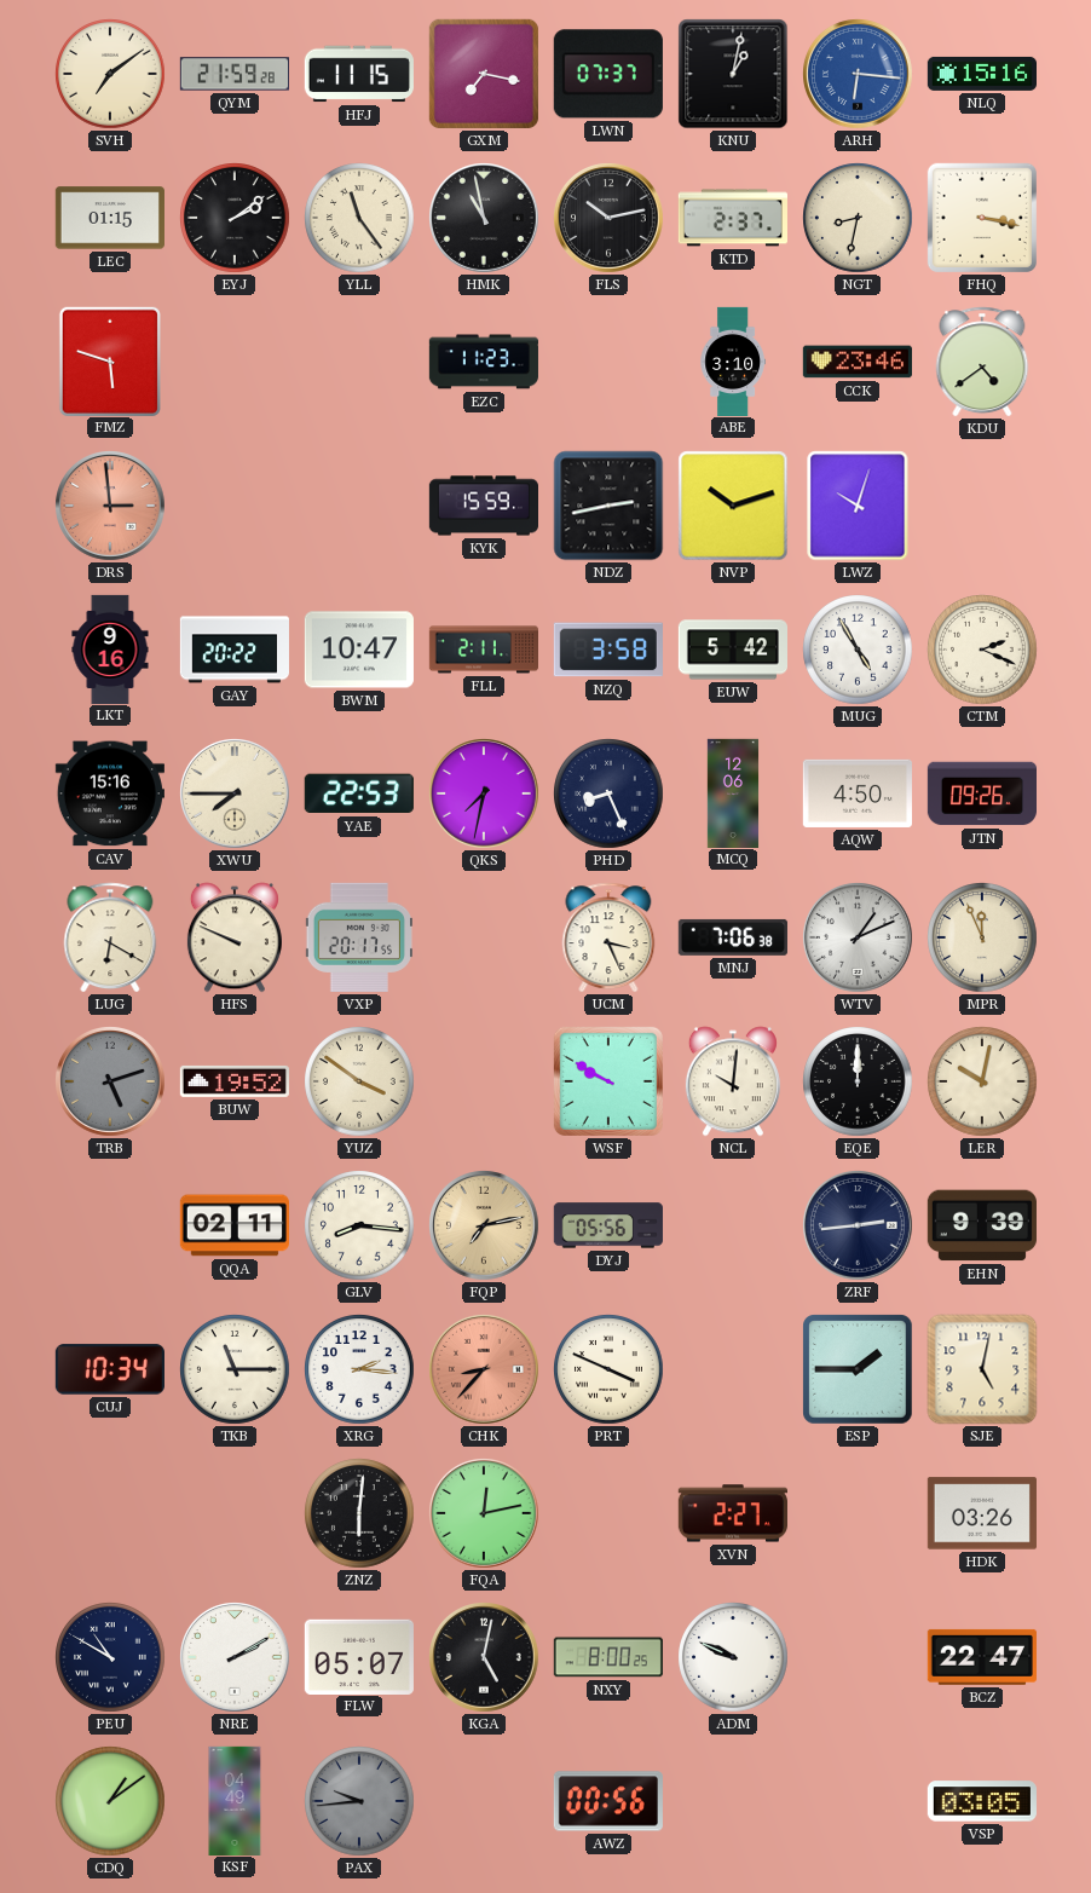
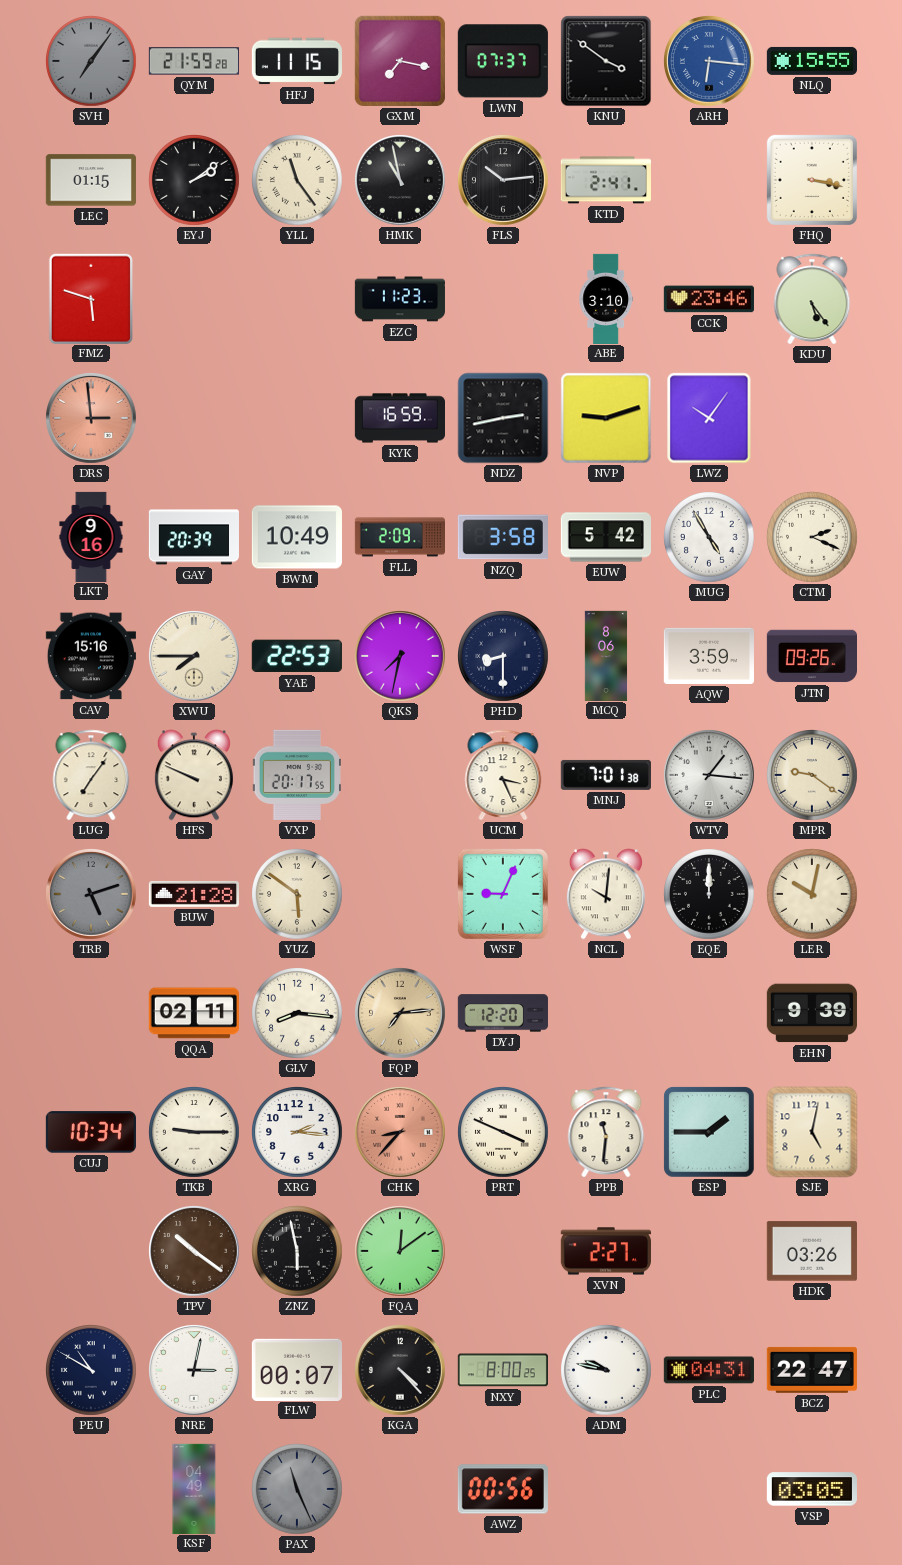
SVH: 7:09 -> 7:06
SVH dial: cream -> grey
KNU: 1:02 -> 3:51
NLQ: 15:16 -> 15:55
FLS: 10:13 -> 10:14
KTD: 2:37 -> 2:41
NGT: 8:32 -> none
KDU: 4:39 -> 5:24
KYK: 15:59 -> 16:59
NVP: 10:12 -> 9:12
LWZ: 10:03 -> 10:06
GAY: 20:22 -> 20:39
BWM: 10:47 -> 10:49
FLL: 2:11 -> 2:09
PHD: 8:26 -> 8:30
MCQ: 12:06 -> 8:06
AQW: 4:50 -> 3:59
LUG: 6:20 -> 7:06
MNJ: 7:06 -> 7:01
WTV: 1:11 -> 1:16
MPR: 11:56 -> 9:21
BUW: 19:52 -> 21:28
YUZ: 3:51 -> 5:51
WSF: 9:50 -> 9:04
FQP: 7:13 -> 7:14
DYJ: 05:56 -> 12:20
ZRF: 2:44 -> none
TKB: 11:15 -> 9:15
PPB: none -> 11:31
TPV: none -> 10:21
ZNZ: 6:01 -> 5:58
FQA: 12:13 -> 12:09
NRE: 2:10 -> 3:02
FLW: 05:07 -> 00:07
KGA: 5:02 -> 4:23
ADM: 9:49 -> 9:47
PLC: none -> 04:31
CDQ: 1:09 -> none
PAX: 9:44 -> 11:26
